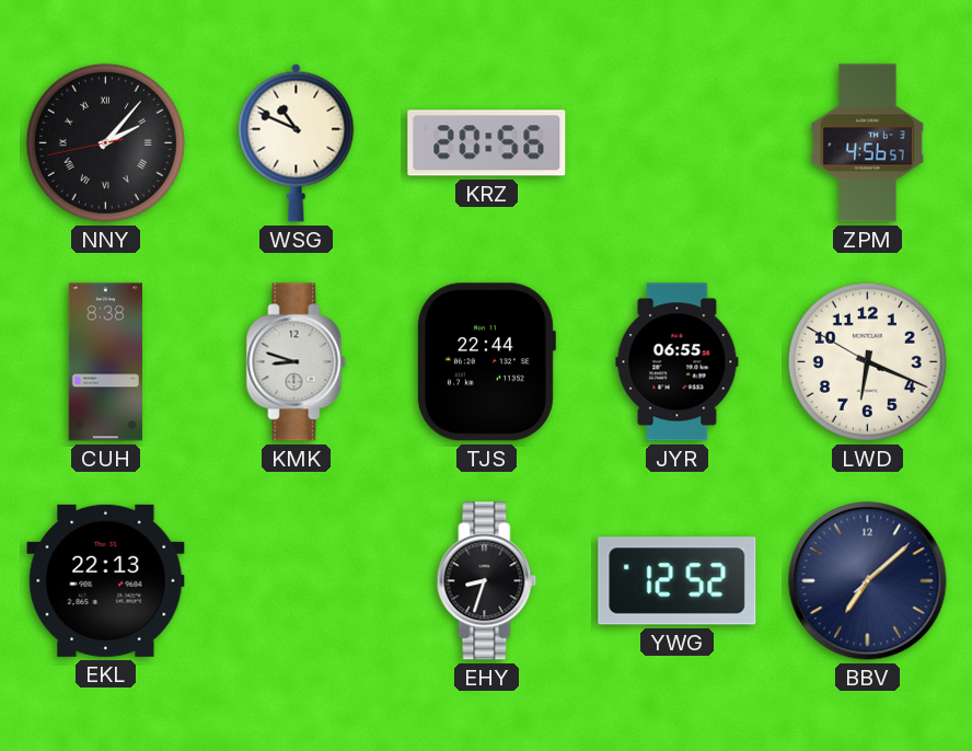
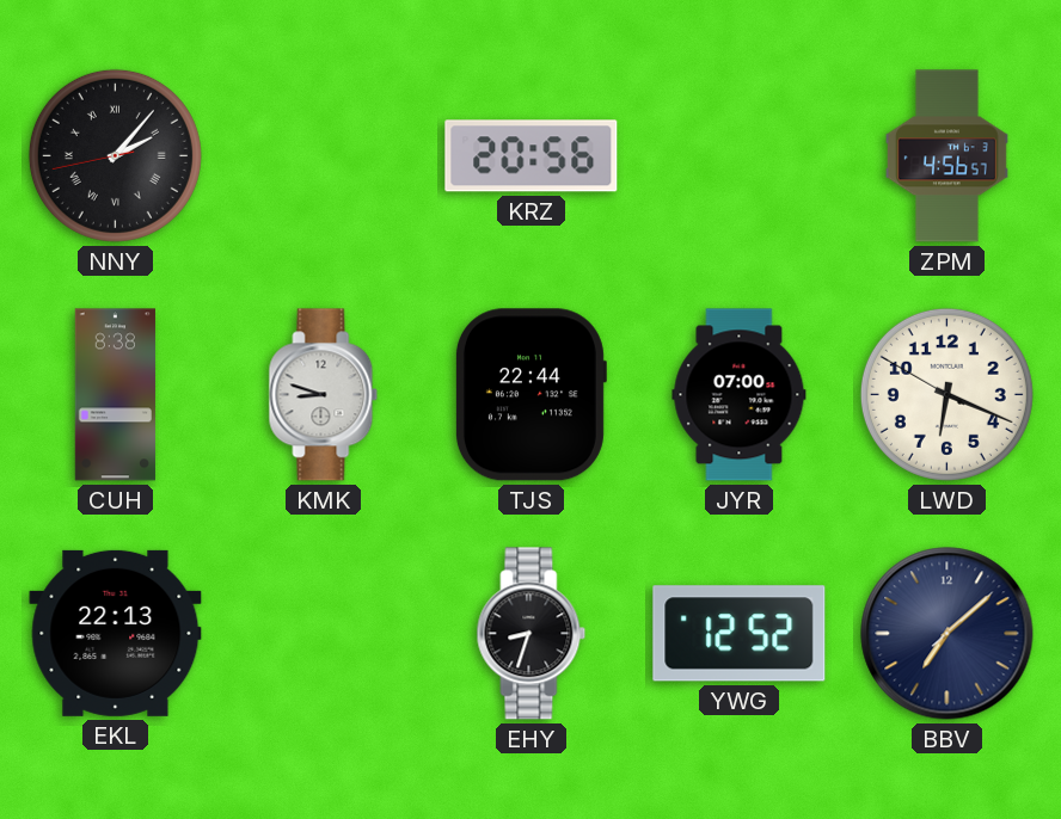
WSG: 10:49 -> none
JYR: 06:55 -> 07:00
